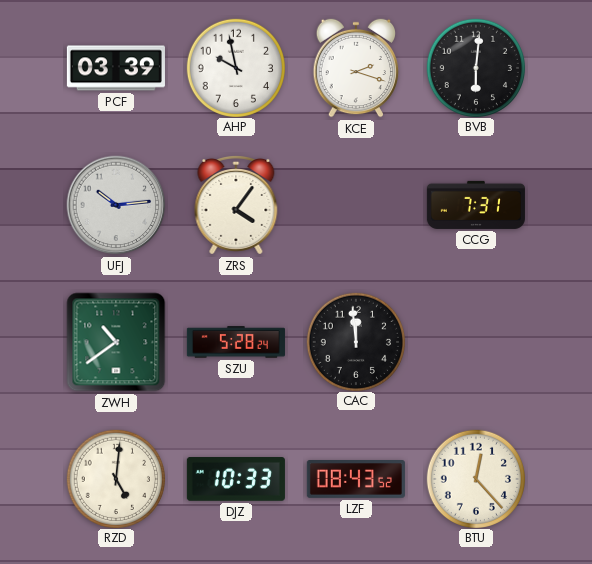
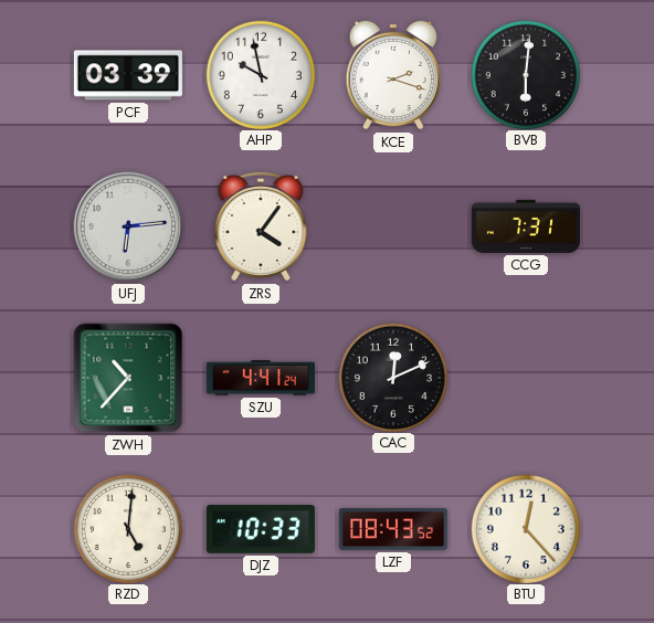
UFJ: 10:14 -> 6:14
ZWH: 10:39 -> 10:37
SZU: 5:28 -> 4:41
CAC: 11:59 -> 12:11
